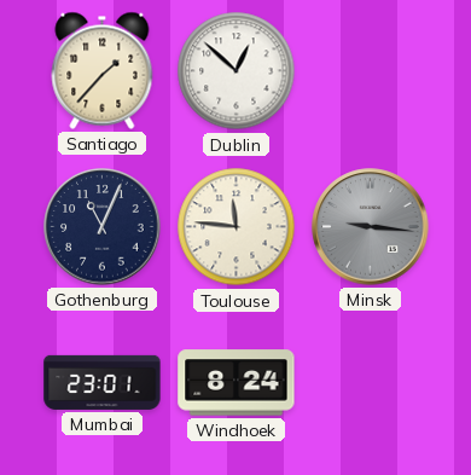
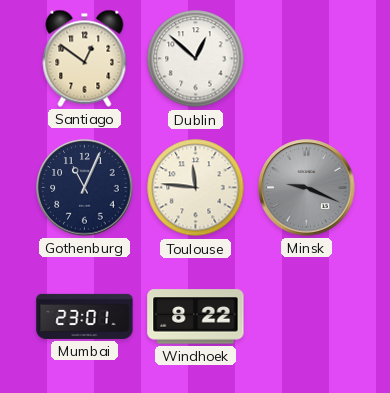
Santiago: 1:37 -> 12:51
Minsk: 9:16 -> 9:19
Windhoek: 8:24 -> 8:22
